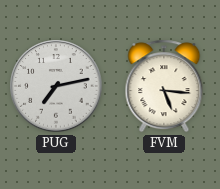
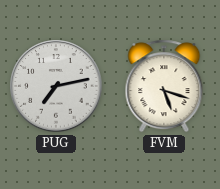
FVM: 5:16 -> 5:18
